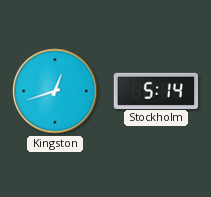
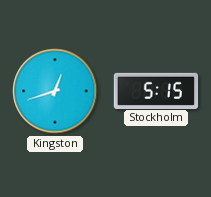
Stockholm: 5:14 -> 5:15
